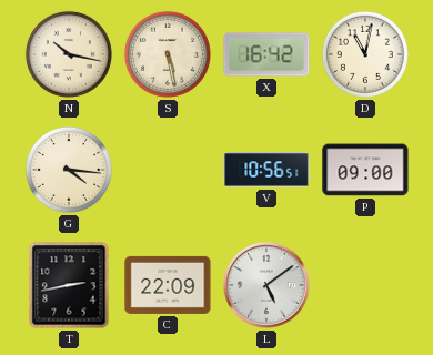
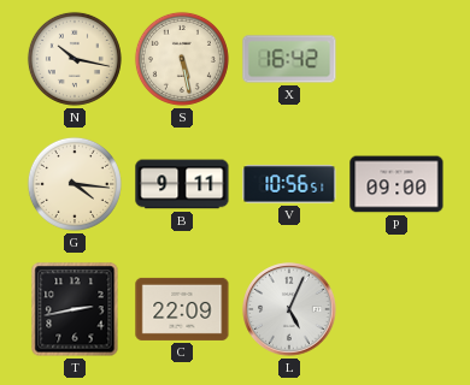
D: 11:02 -> none
B: none -> 9:11
L: 5:09 -> 5:04
